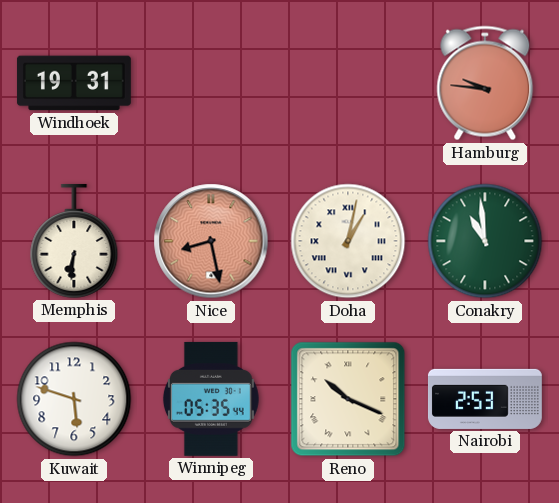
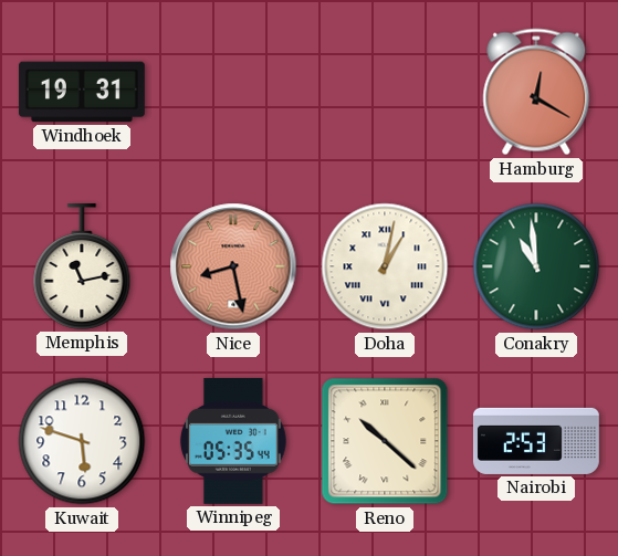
Hamburg: 9:46 -> 12:20
Memphis: 6:31 -> 11:13
Reno: 10:19 -> 10:22
